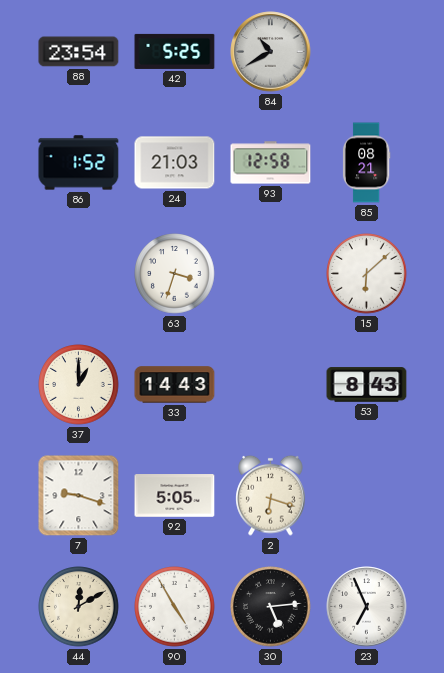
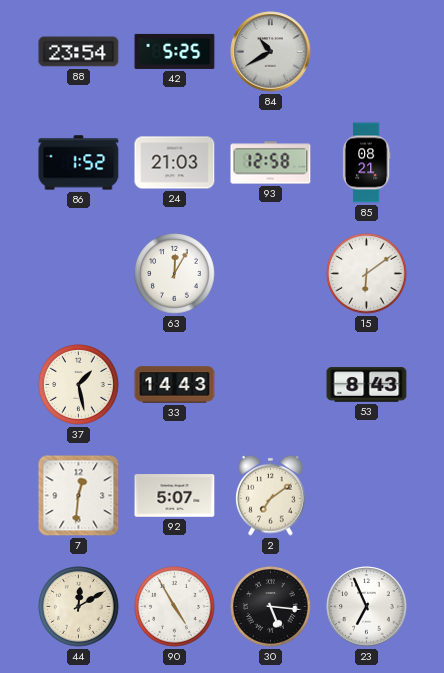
63: 3:33 -> 12:05
15: 6:08 -> 6:09
37: 1:00 -> 1:28
7: 9:18 -> 12:31
92: 5:05 -> 5:07
2: 6:18 -> 7:09
30: 5:14 -> 5:16
